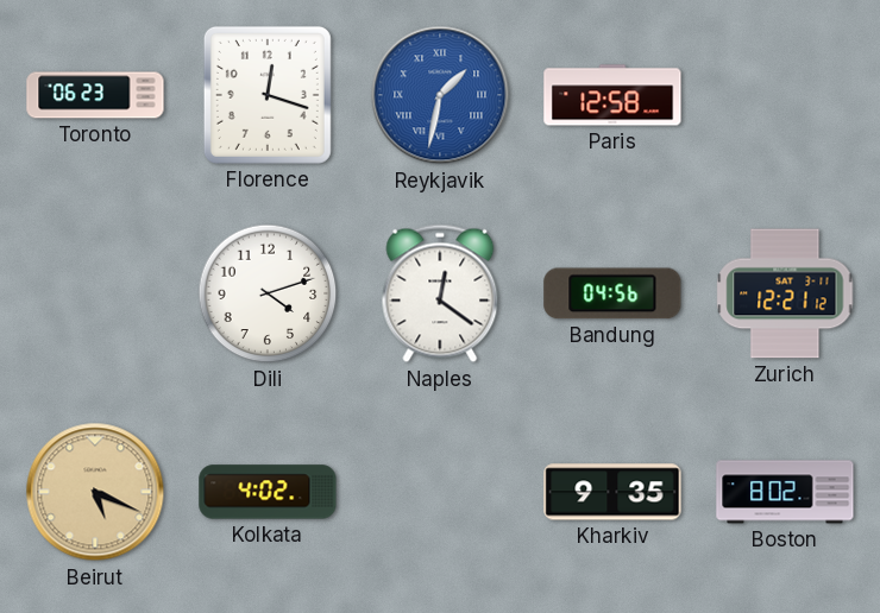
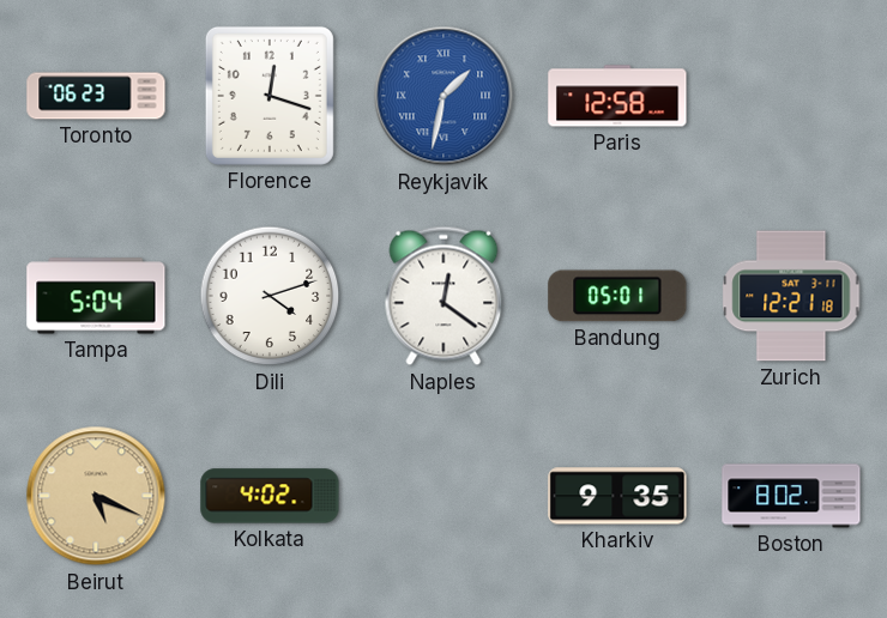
Tampa: none -> 5:04
Bandung: 04:56 -> 05:01
Zurich: 12:21:12 -> 12:21:18
